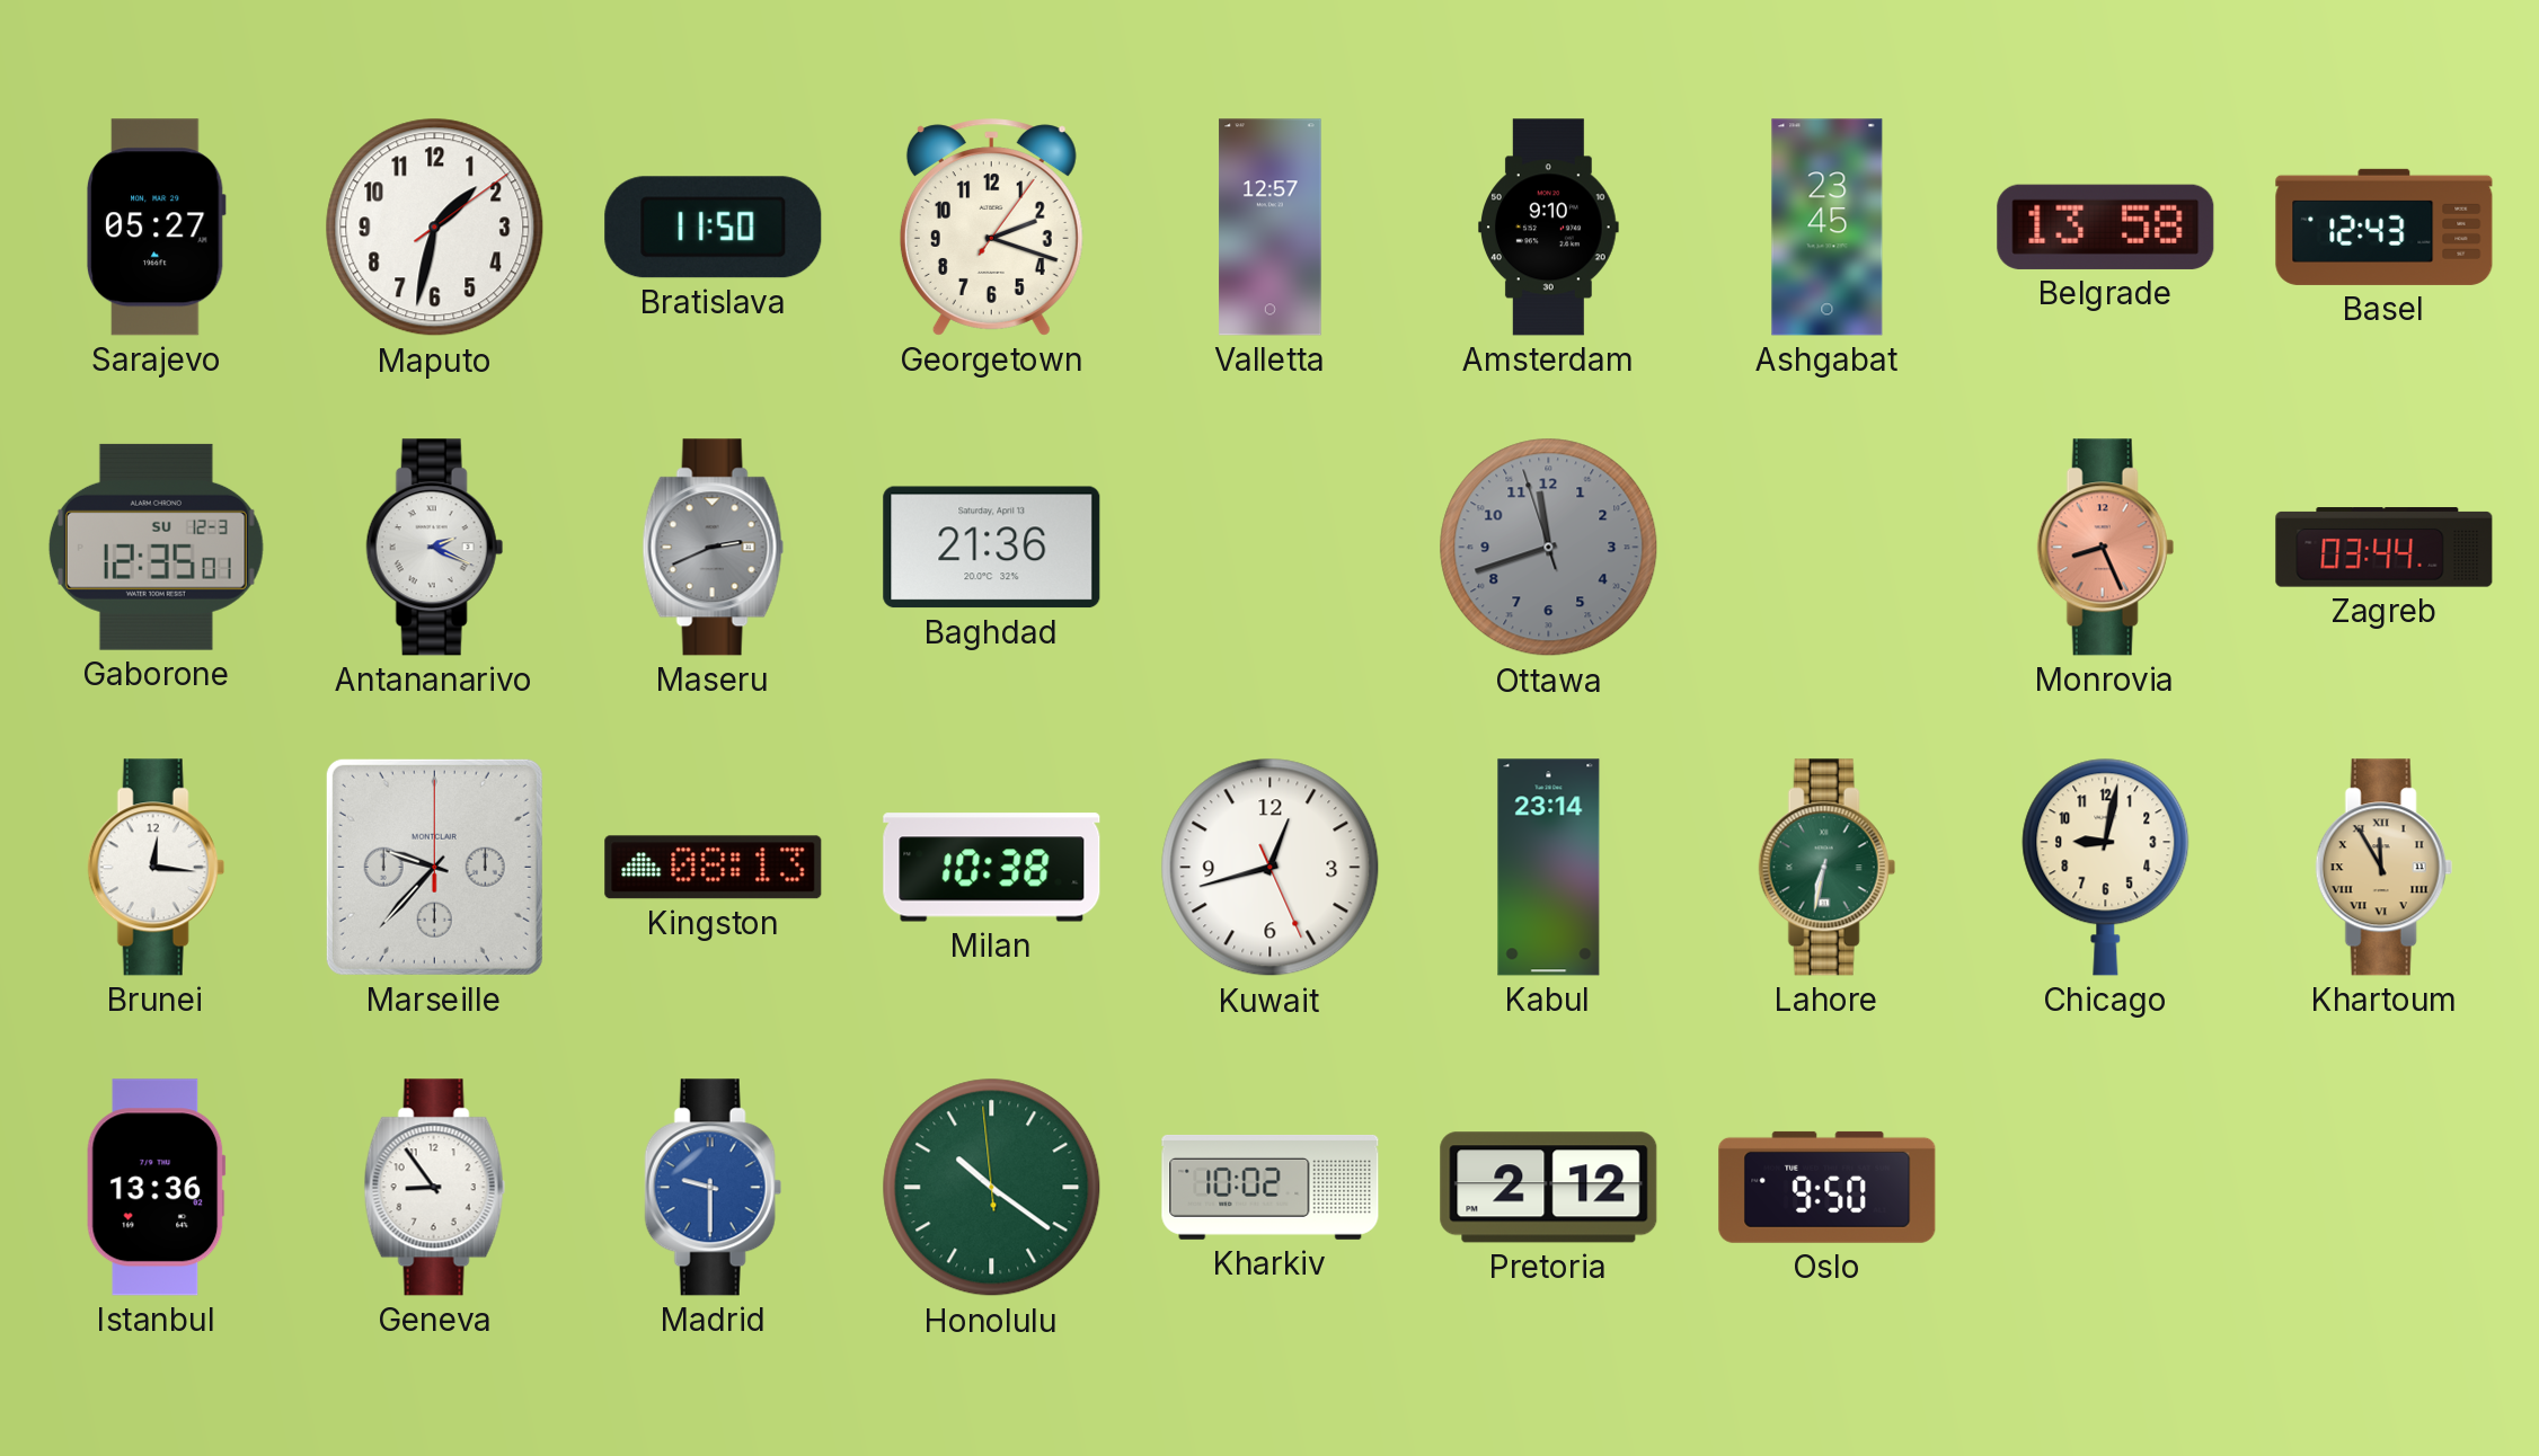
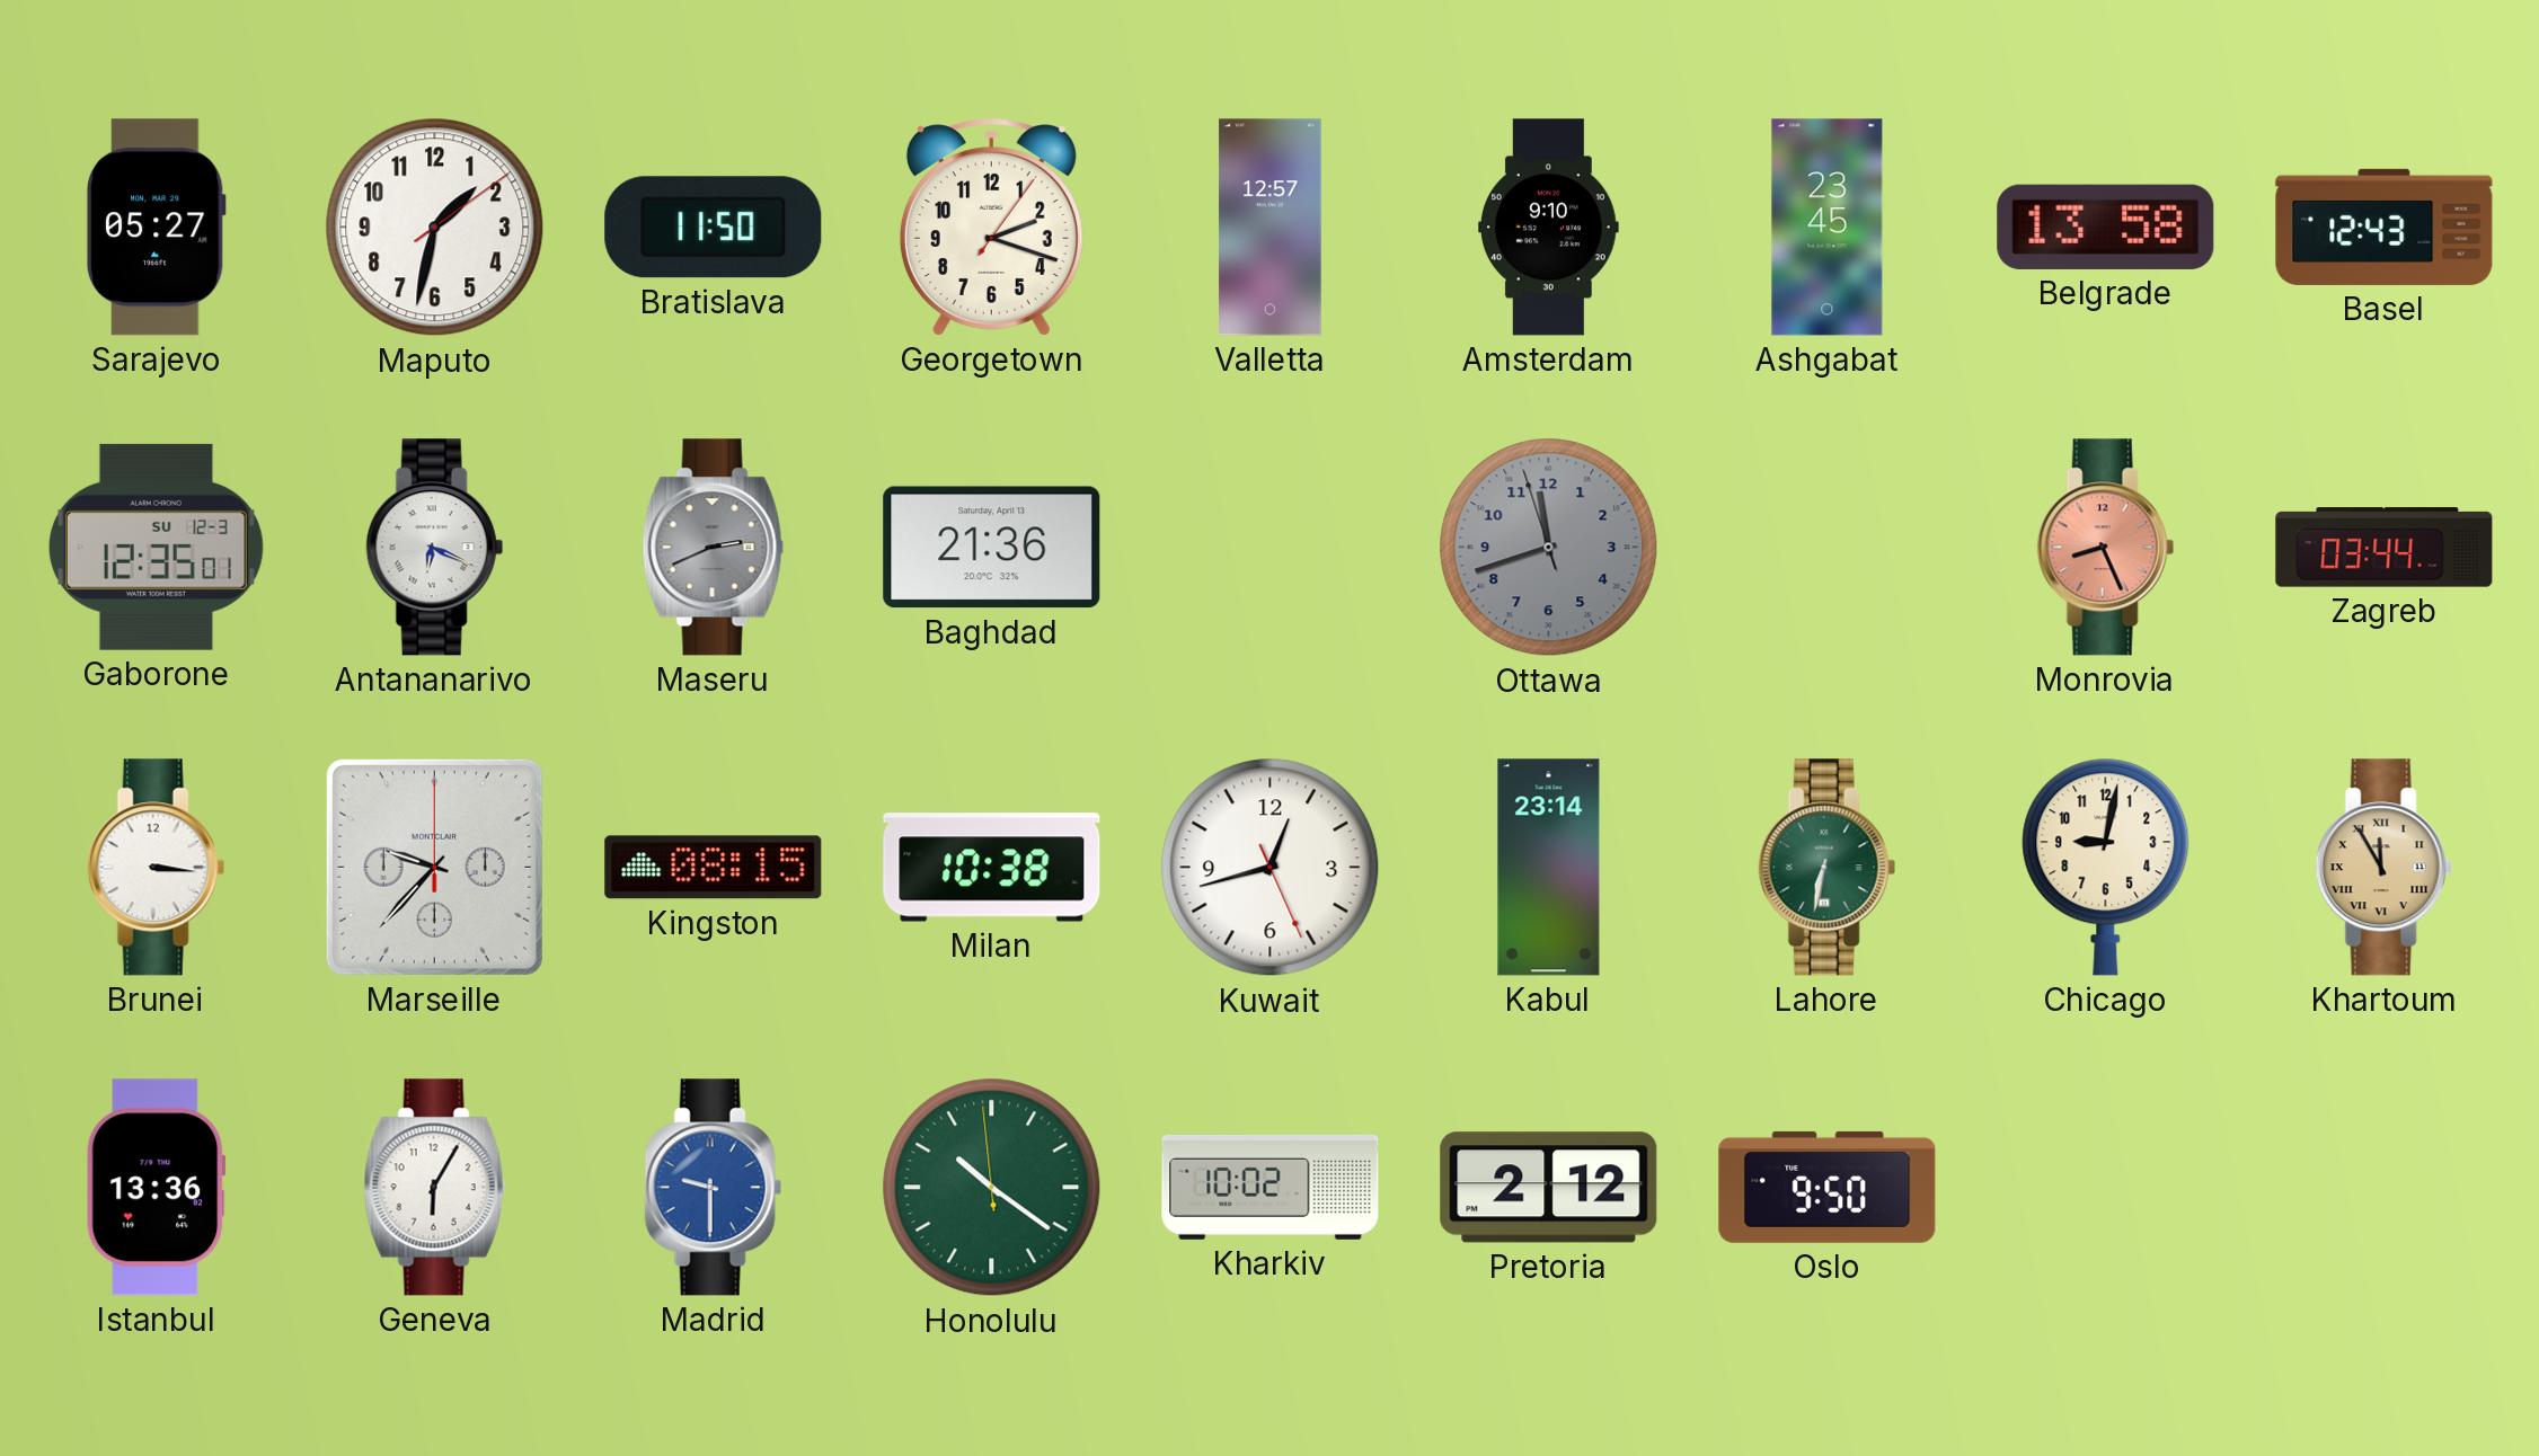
Antananarivo: 2:19 -> 6:19
Brunei: 12:16 -> 3:16
Kingston: 08:13 -> 08:15
Geneva: 8:54 -> 6:05
